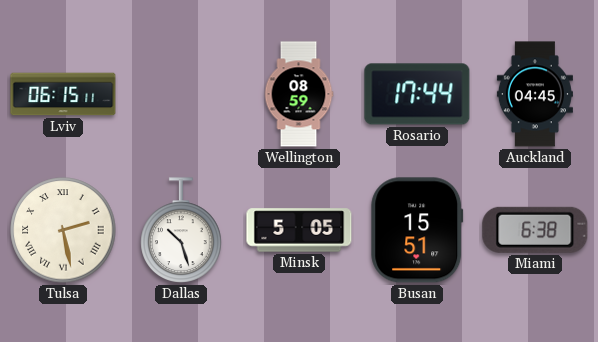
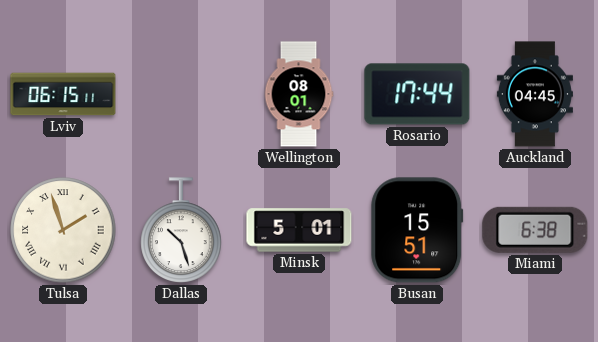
Wellington: 08:59 -> 08:01
Tulsa: 2:28 -> 1:57
Minsk: 5:05 -> 5:01
